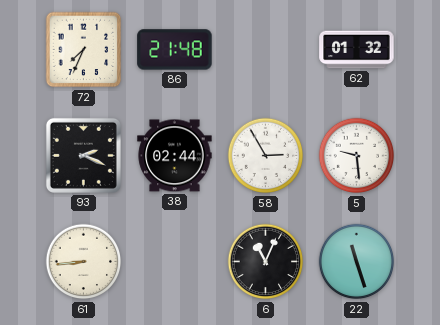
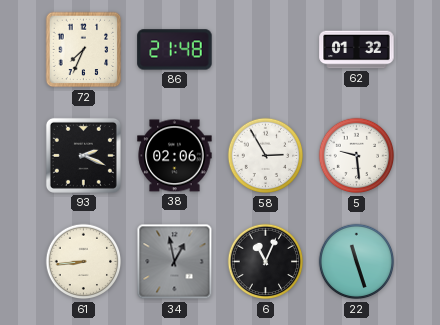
38: 02:44 -> 02:06
34: none -> 12:58
